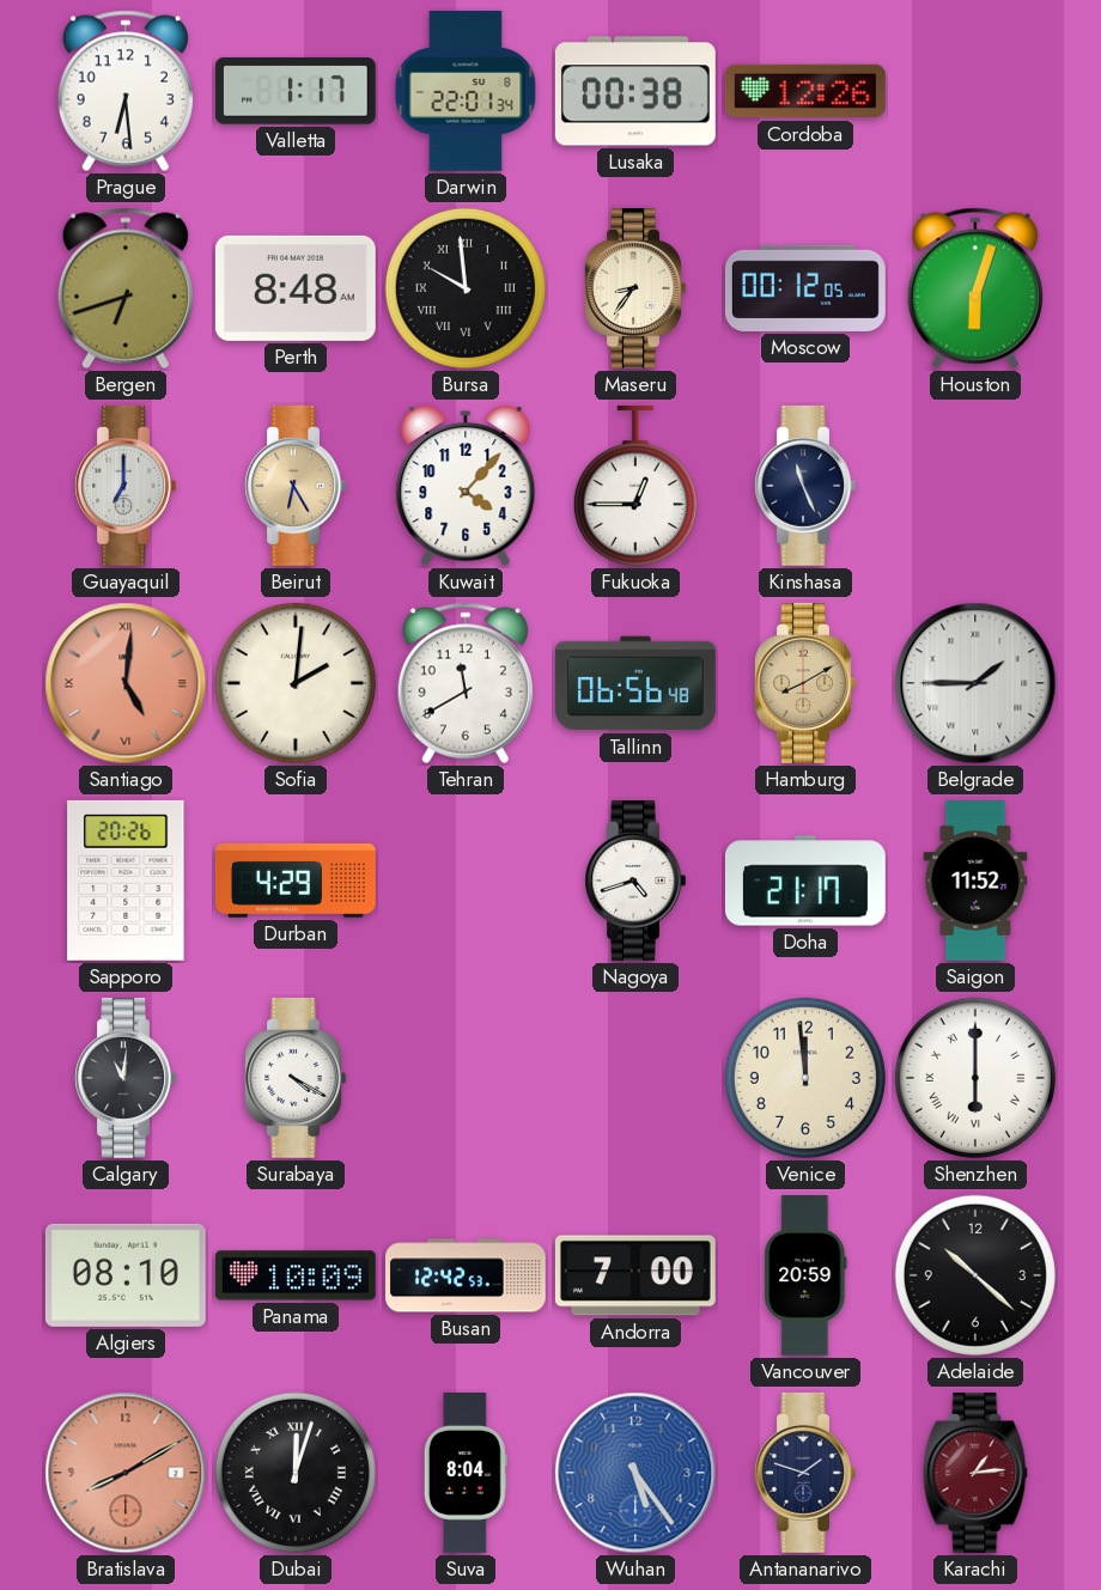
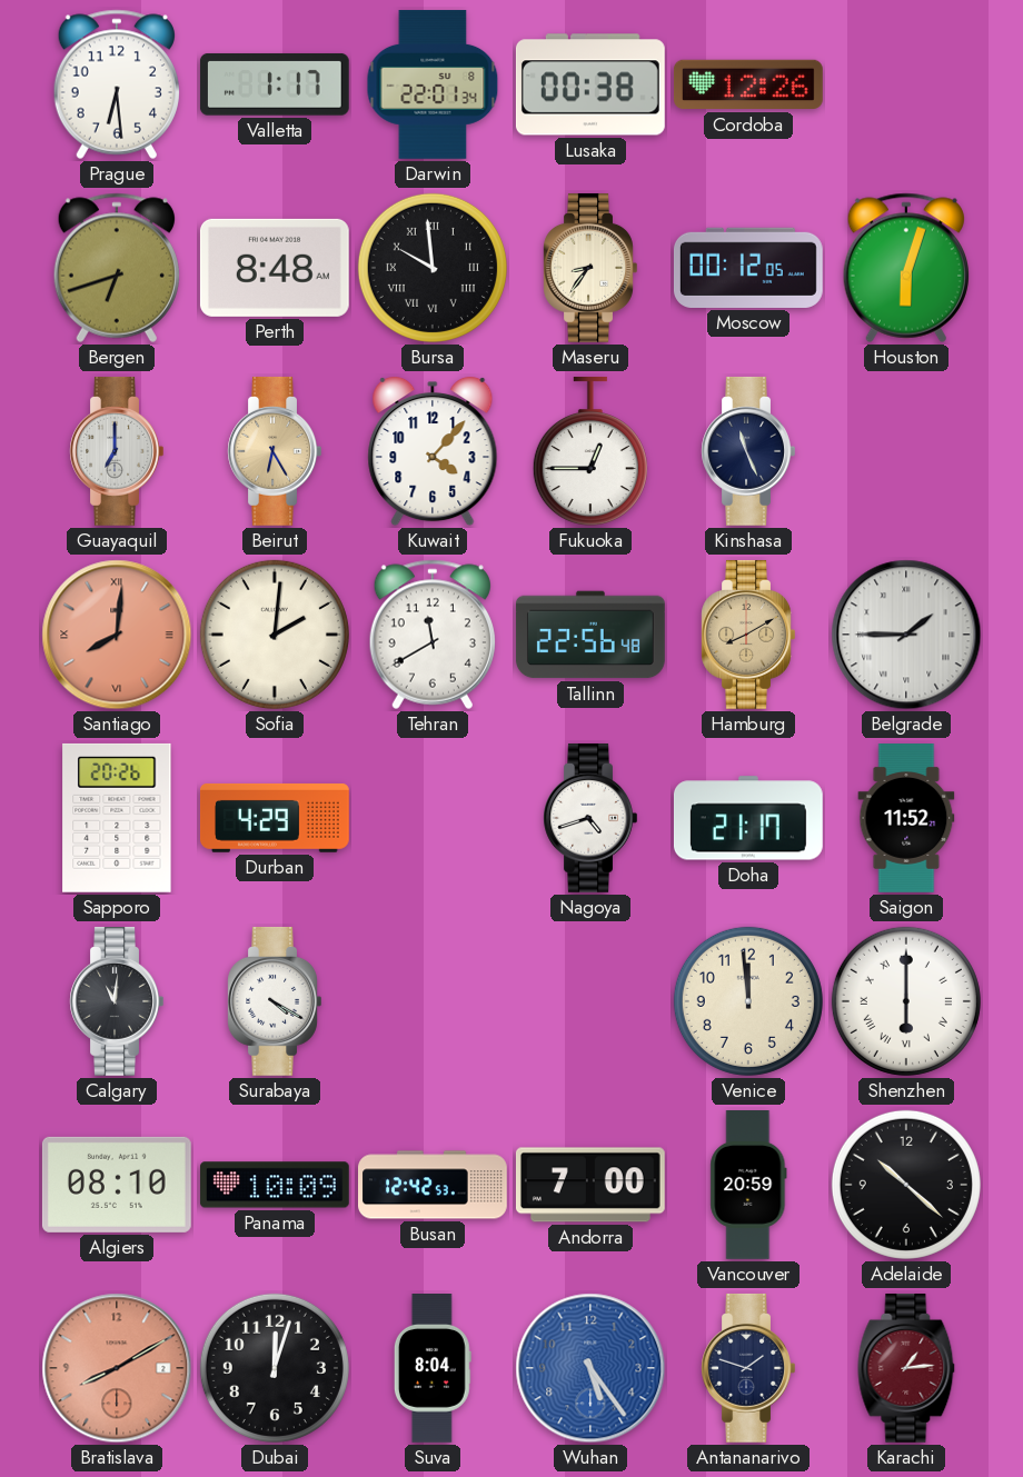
Santiago: 5:01 -> 8:01
Tallinn: 06:56 -> 22:56
Dubai numerals: Roman -> Arabic
